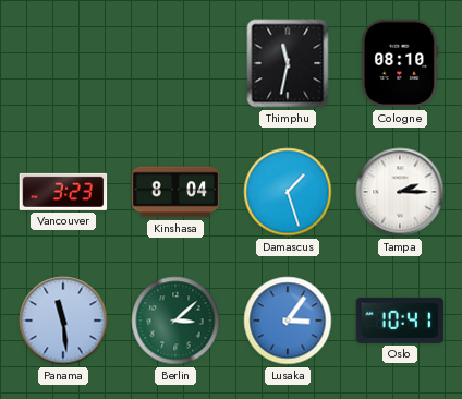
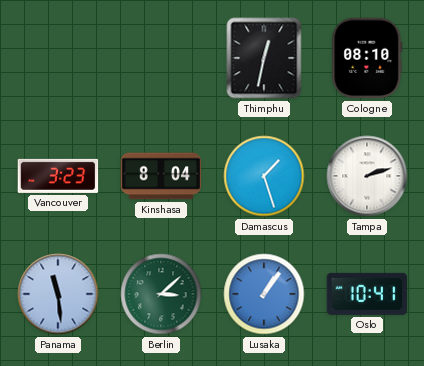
Thimphu: 11:32 -> 12:32
Tampa: 2:15 -> 2:12
Lusaka: 3:06 -> 1:06
